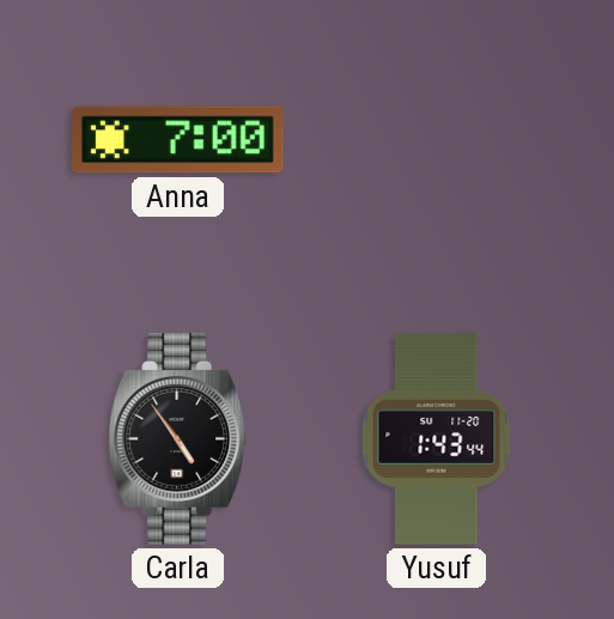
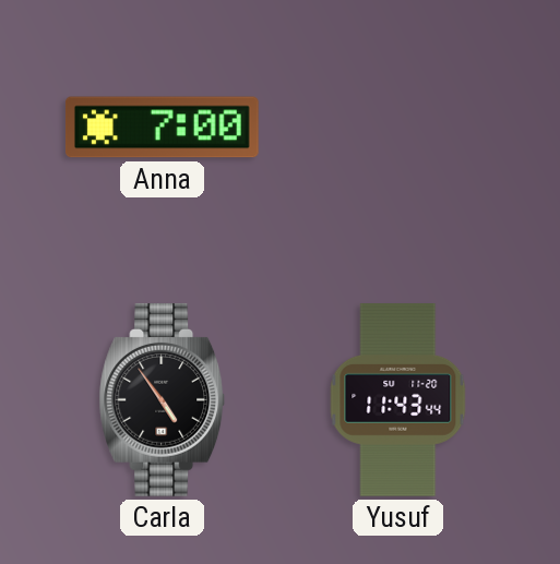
Yusuf: 1:43 -> 11:43
